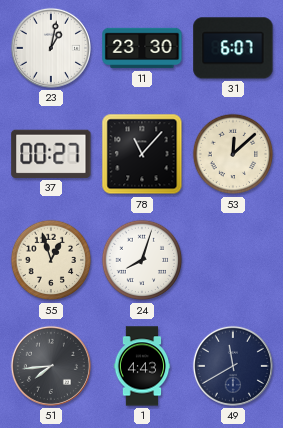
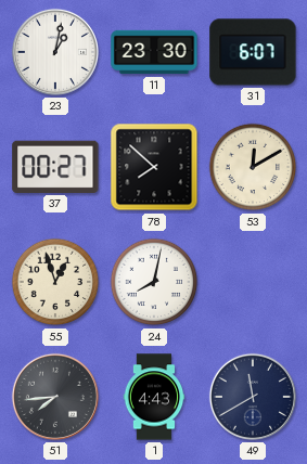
78: 11:07 -> 7:52
53: 12:08 -> 12:10
24: 8:03 -> 8:02
